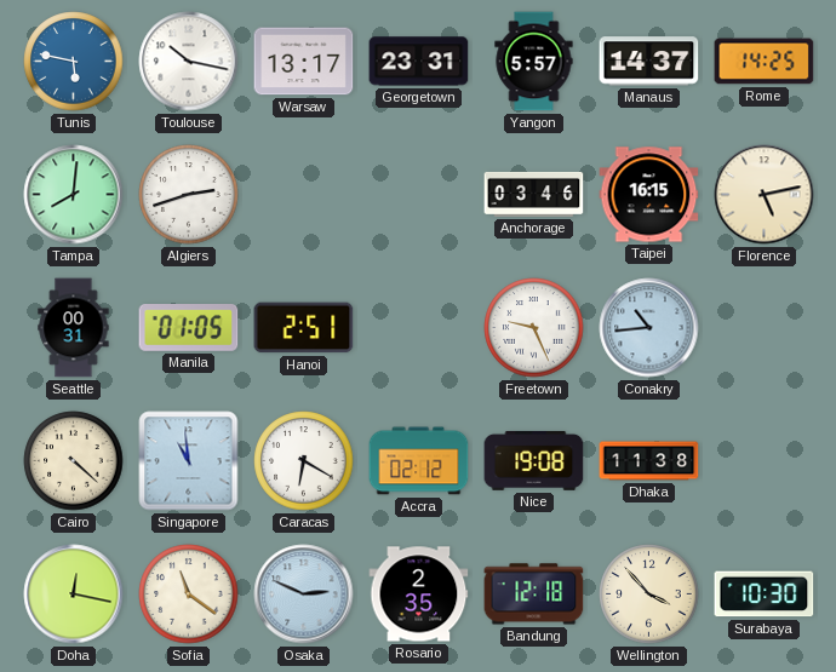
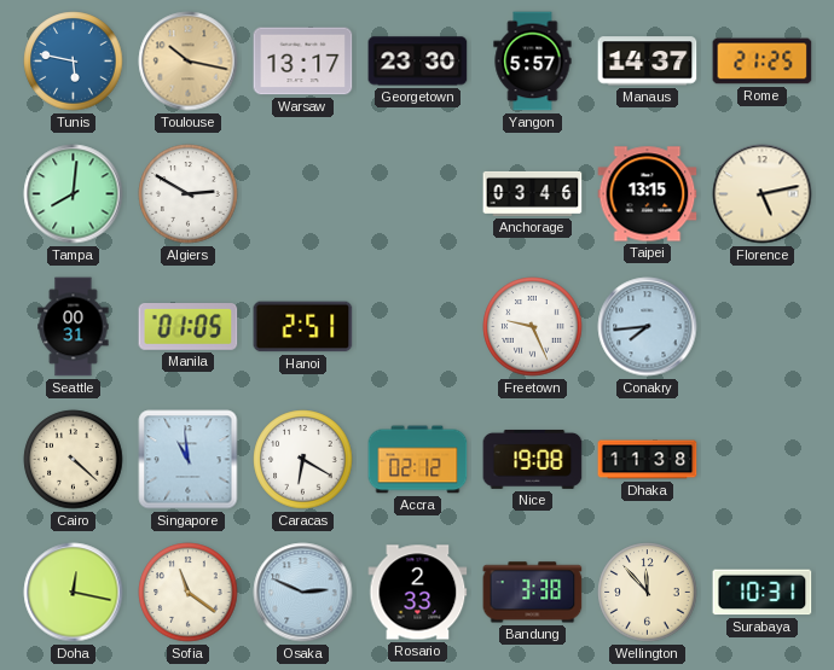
Toulouse dial: white -> champagne
Georgetown: 23:31 -> 23:30
Rome: 14:25 -> 21:25
Algiers: 2:42 -> 2:50
Taipei: 16:15 -> 13:15
Conakry: 10:44 -> 7:44
Rosario: 2:35 -> 2:33
Bandung: 12:18 -> 3:38
Wellington: 3:53 -> 11:53
Surabaya: 10:30 -> 10:31
